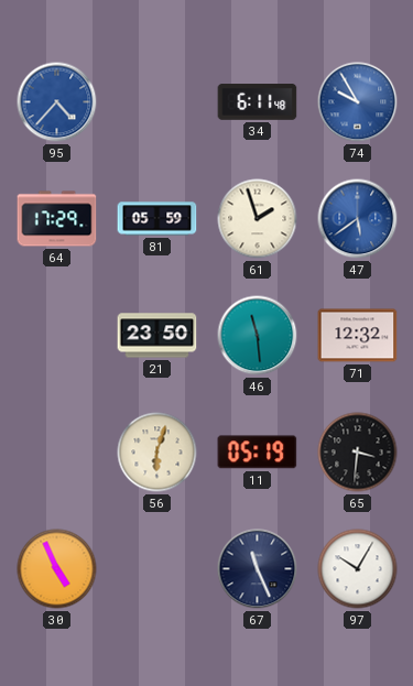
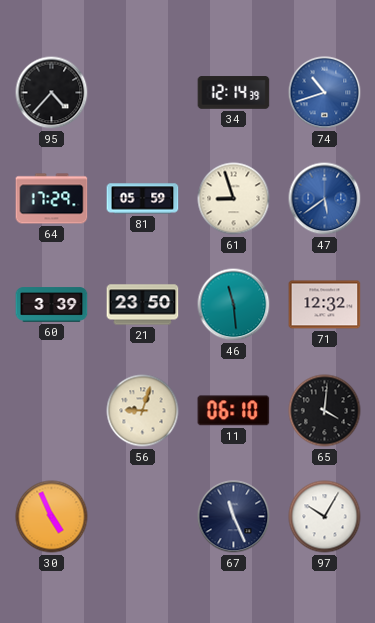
95 dial: blue -> black
34: 6:11 -> 12:14
74: 9:55 -> 10:42
61: 1:57 -> 8:57
60: none -> 3:39
56: 6:03 -> 9:03
11: 05:19 -> 06:10
65: 3:31 -> 4:01
